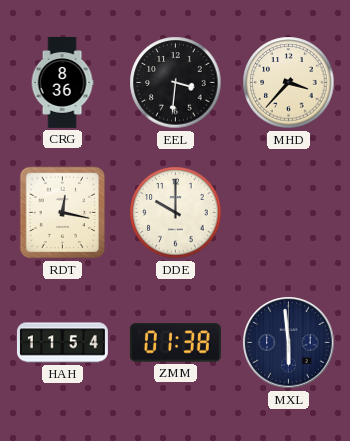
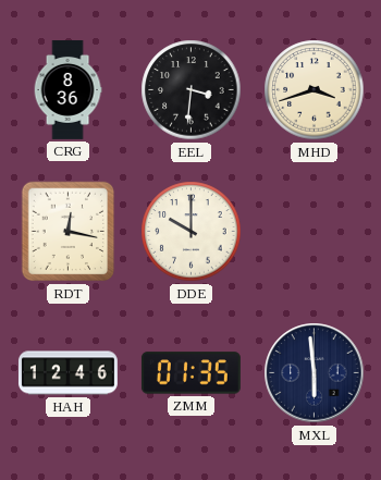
MHD: 3:37 -> 3:42
HAH: 11:54 -> 12:46
ZMM: 01:38 -> 01:35
